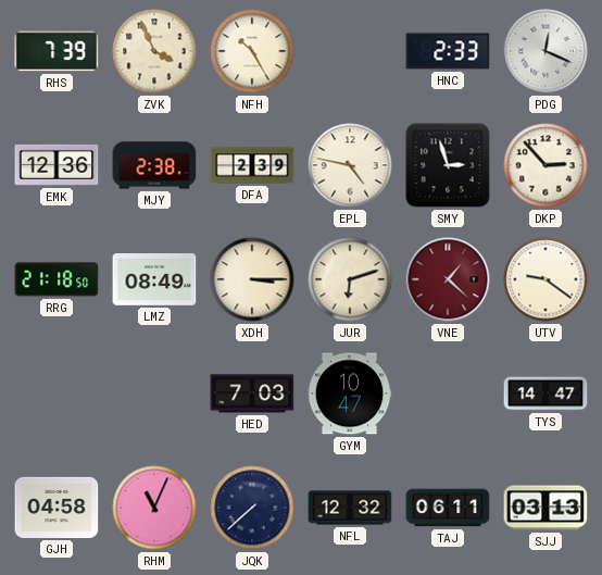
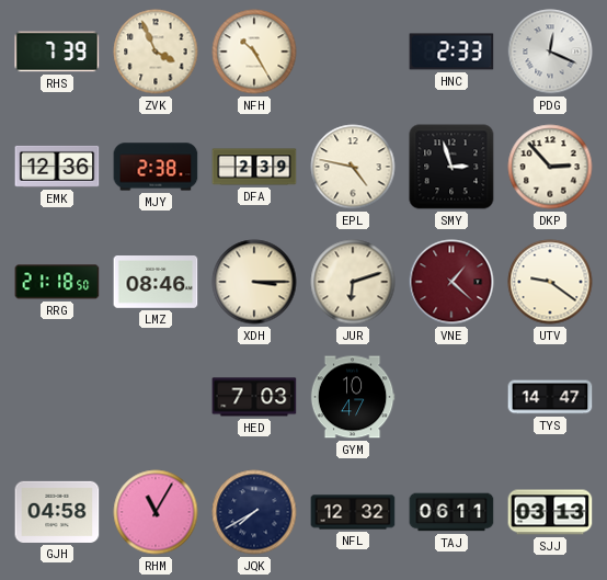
LMZ: 08:49 -> 08:46
RHM: 11:04 -> 11:05
JQK: 7:38 -> 7:40
